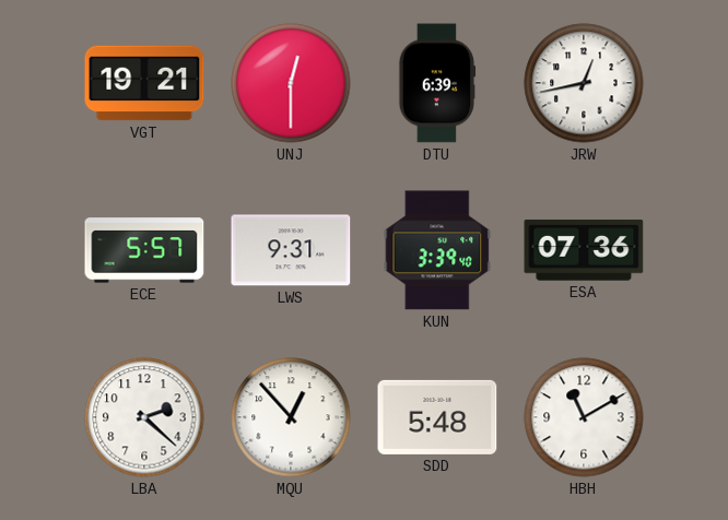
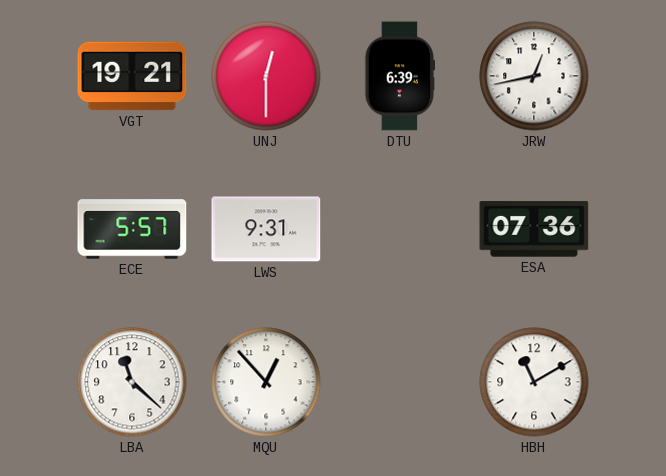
KUN: 3:39 -> none
LBA: 2:22 -> 11:22
SDD: 5:48 -> none
